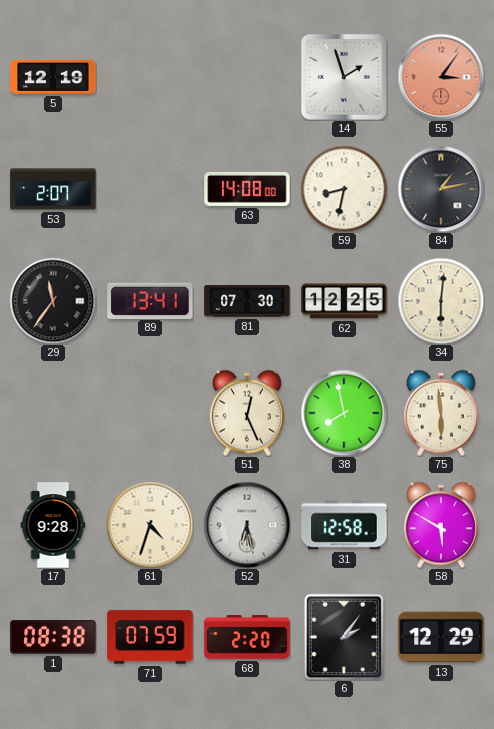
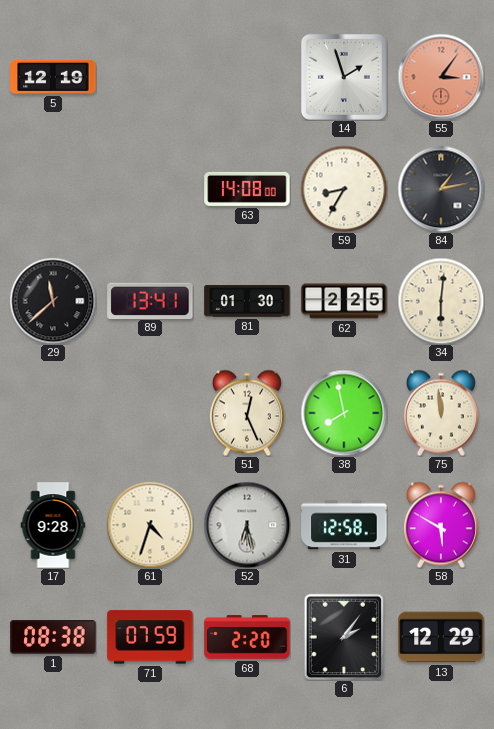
53: 2:07 -> none
59: 8:32 -> 8:35
29: 11:36 -> 11:38
81: 07:30 -> 01:30
62: 12:25 -> 2:25
75: 5:59 -> 11:59
